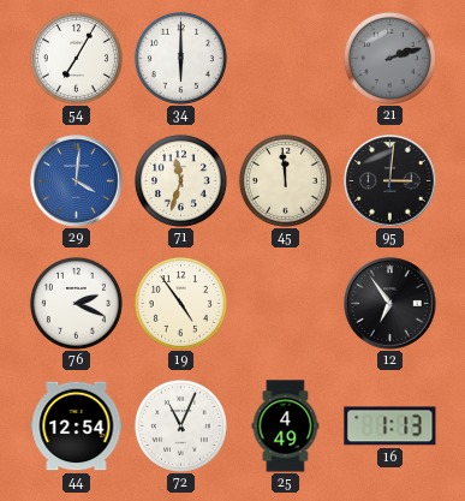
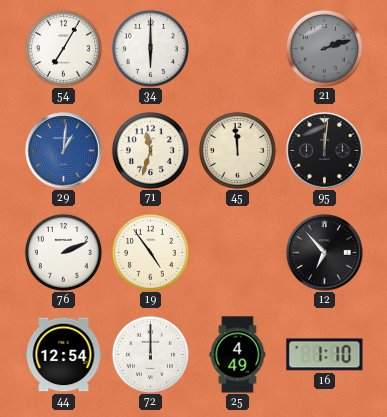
29: 4:01 -> 1:01
95: 3:01 -> 12:01
76: 2:19 -> 2:11
12: 6:54 -> 6:53
72: 11:04 -> 12:00
16: 1:13 -> 1:10
